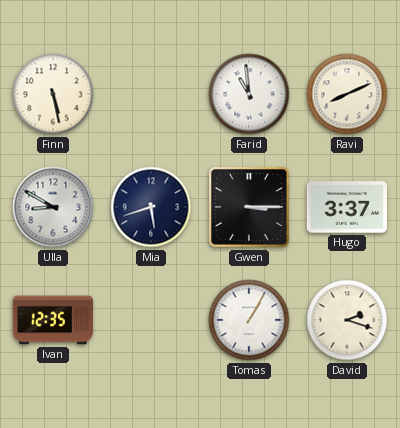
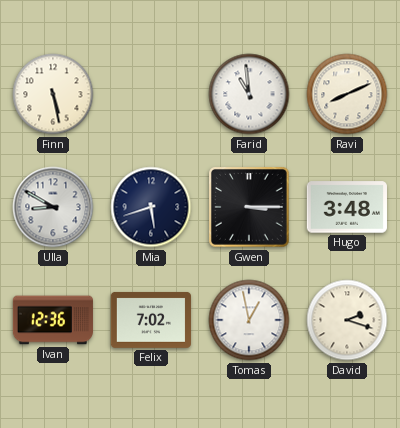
Hugo: 3:37 -> 3:48
Ivan: 12:35 -> 12:36
Felix: none -> 7:02
Tomas: 1:05 -> 12:58
